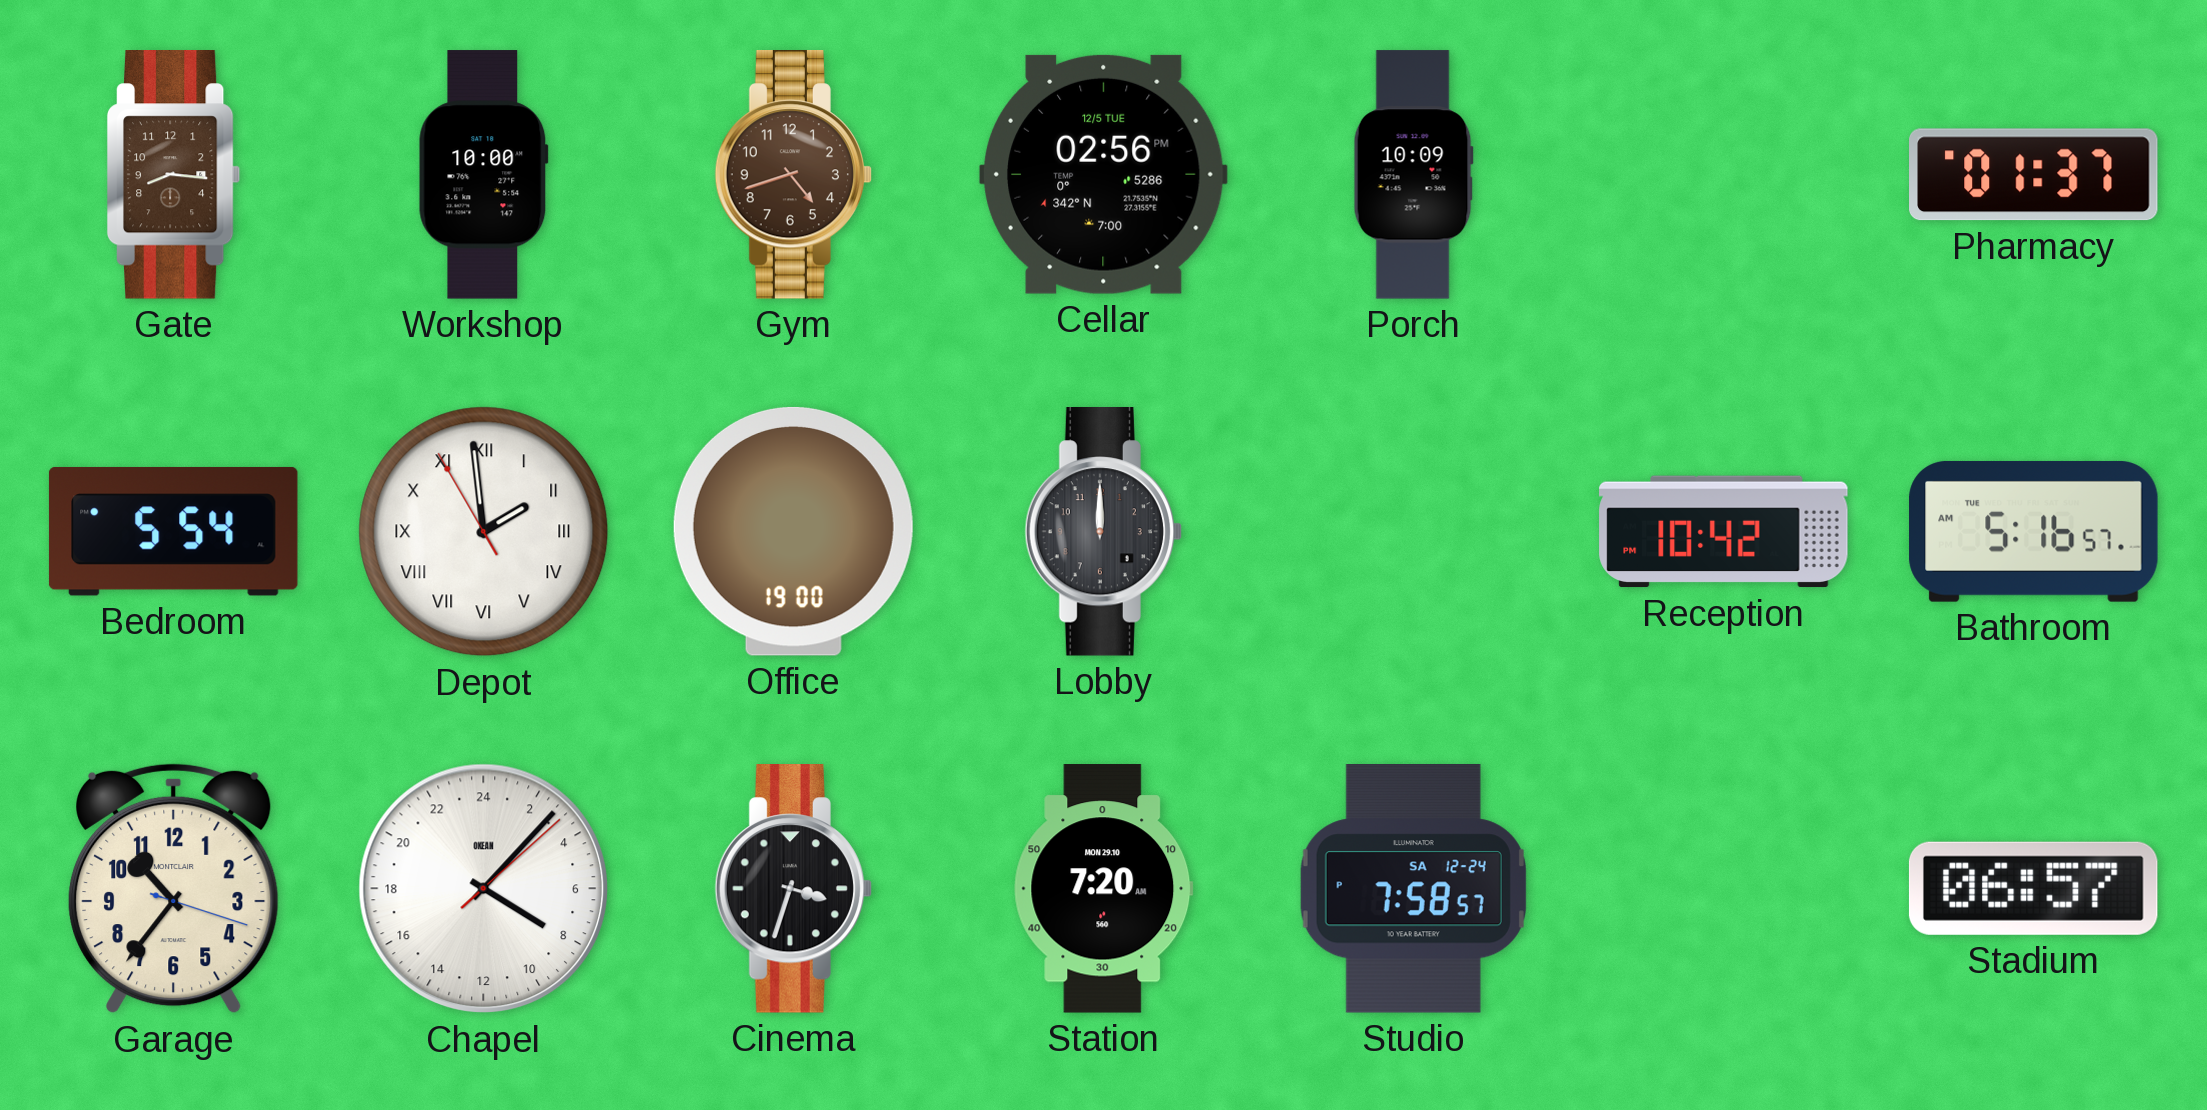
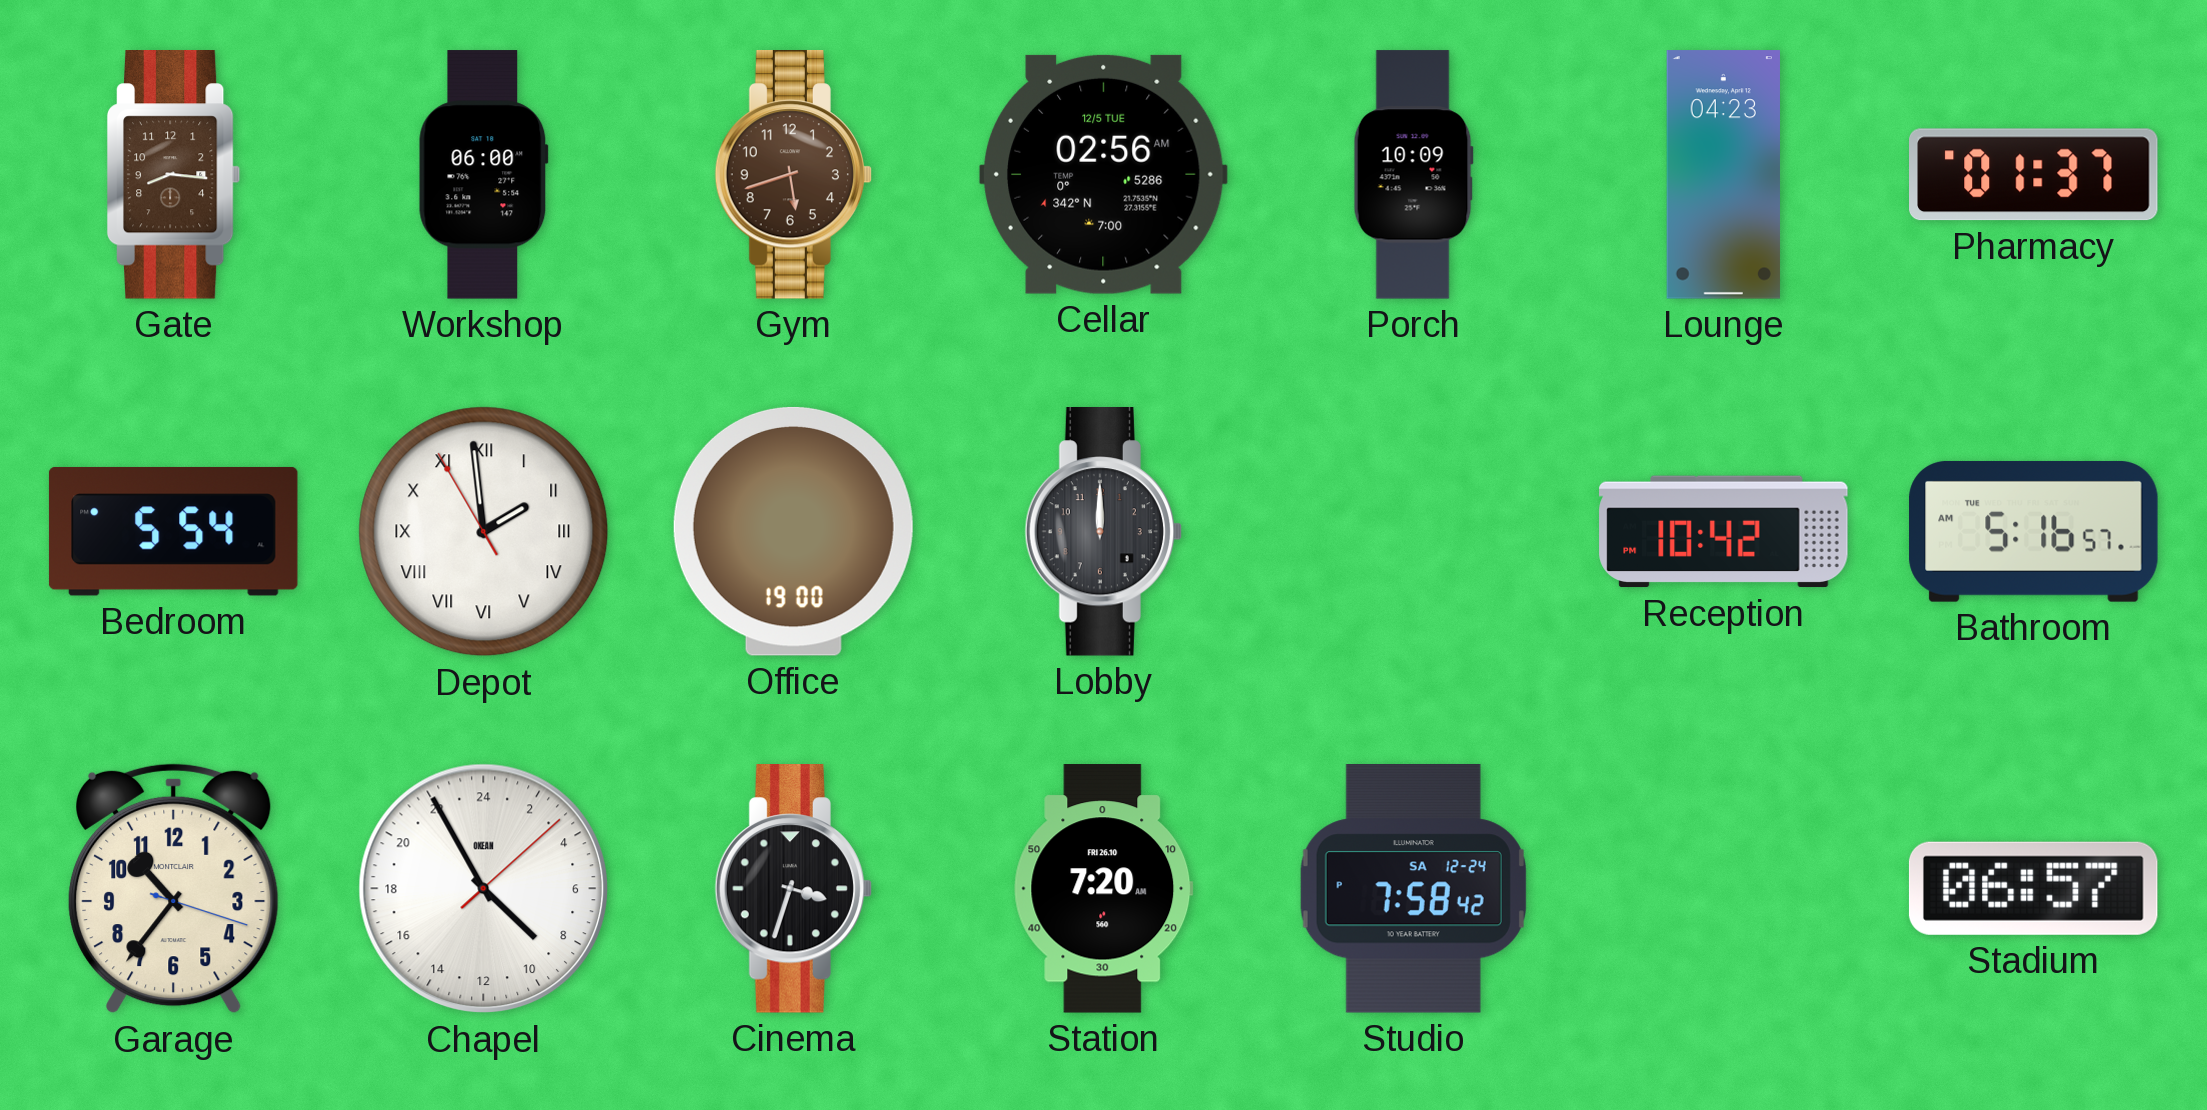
Workshop: 10:00 -> 06:00
Gym: 4:42 -> 5:42
Cellar: 02:56 PM -> 02:56 AM
Lounge: none -> 04:23
Chapel: 8:07 -> 8:55
Station date: MON 29.10 -> FRI 26.10
Studio: 7:58:57 PM -> 7:58:42 PM
